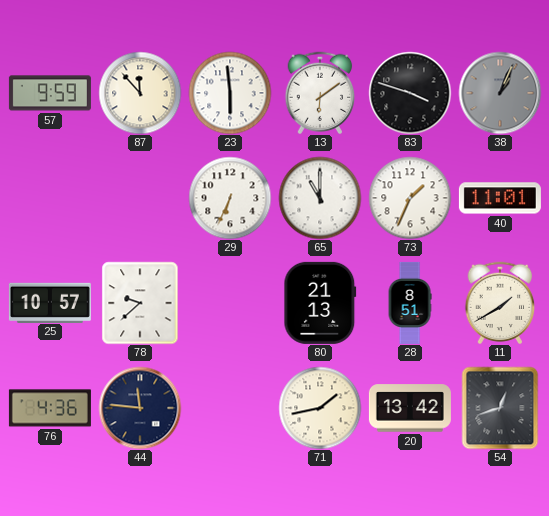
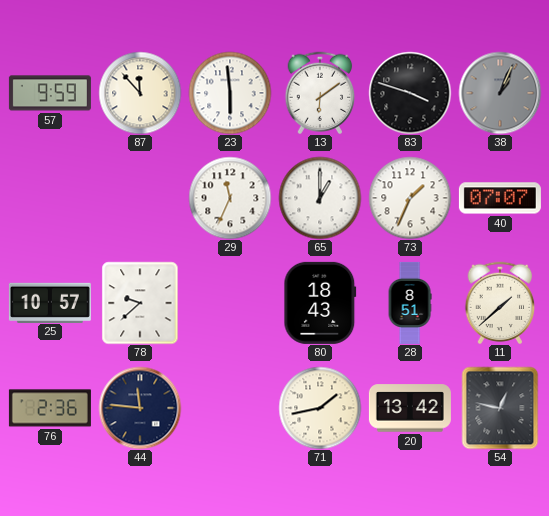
29: 6:34 -> 11:34
65: 11:00 -> 1:00
40: 11:01 -> 07:07
80: 21:13 -> 18:43
11: 1:40 -> 1:38
76: 4:36 -> 2:36
54: 12:42 -> 12:47
